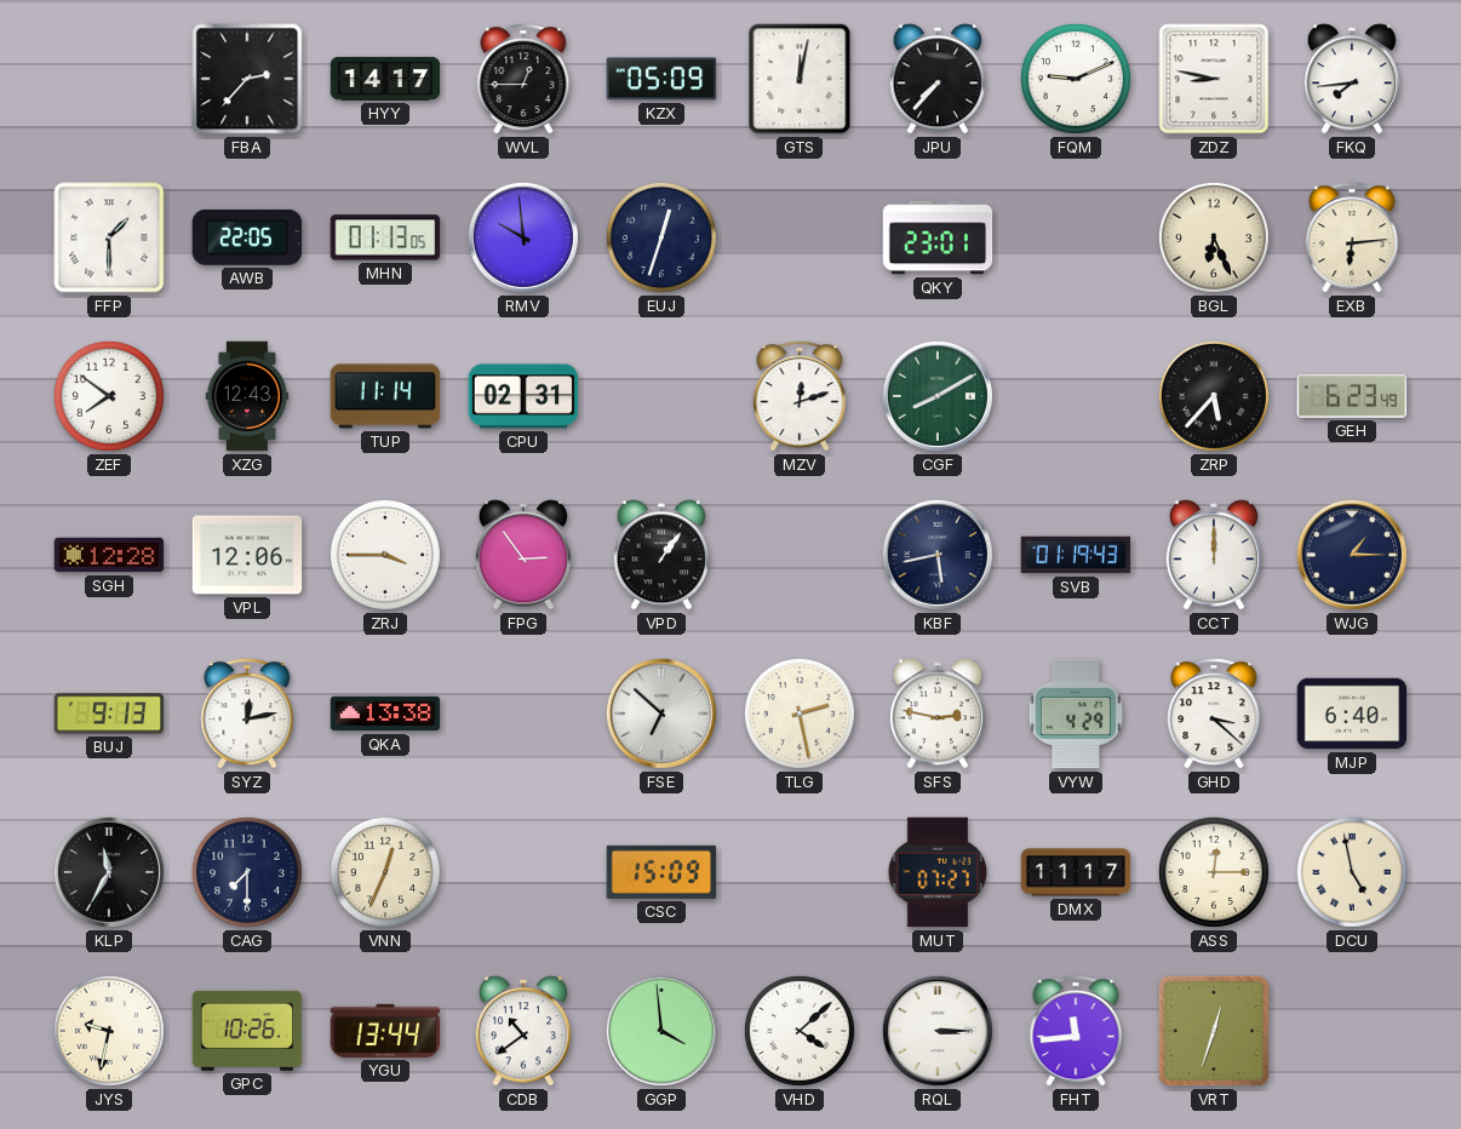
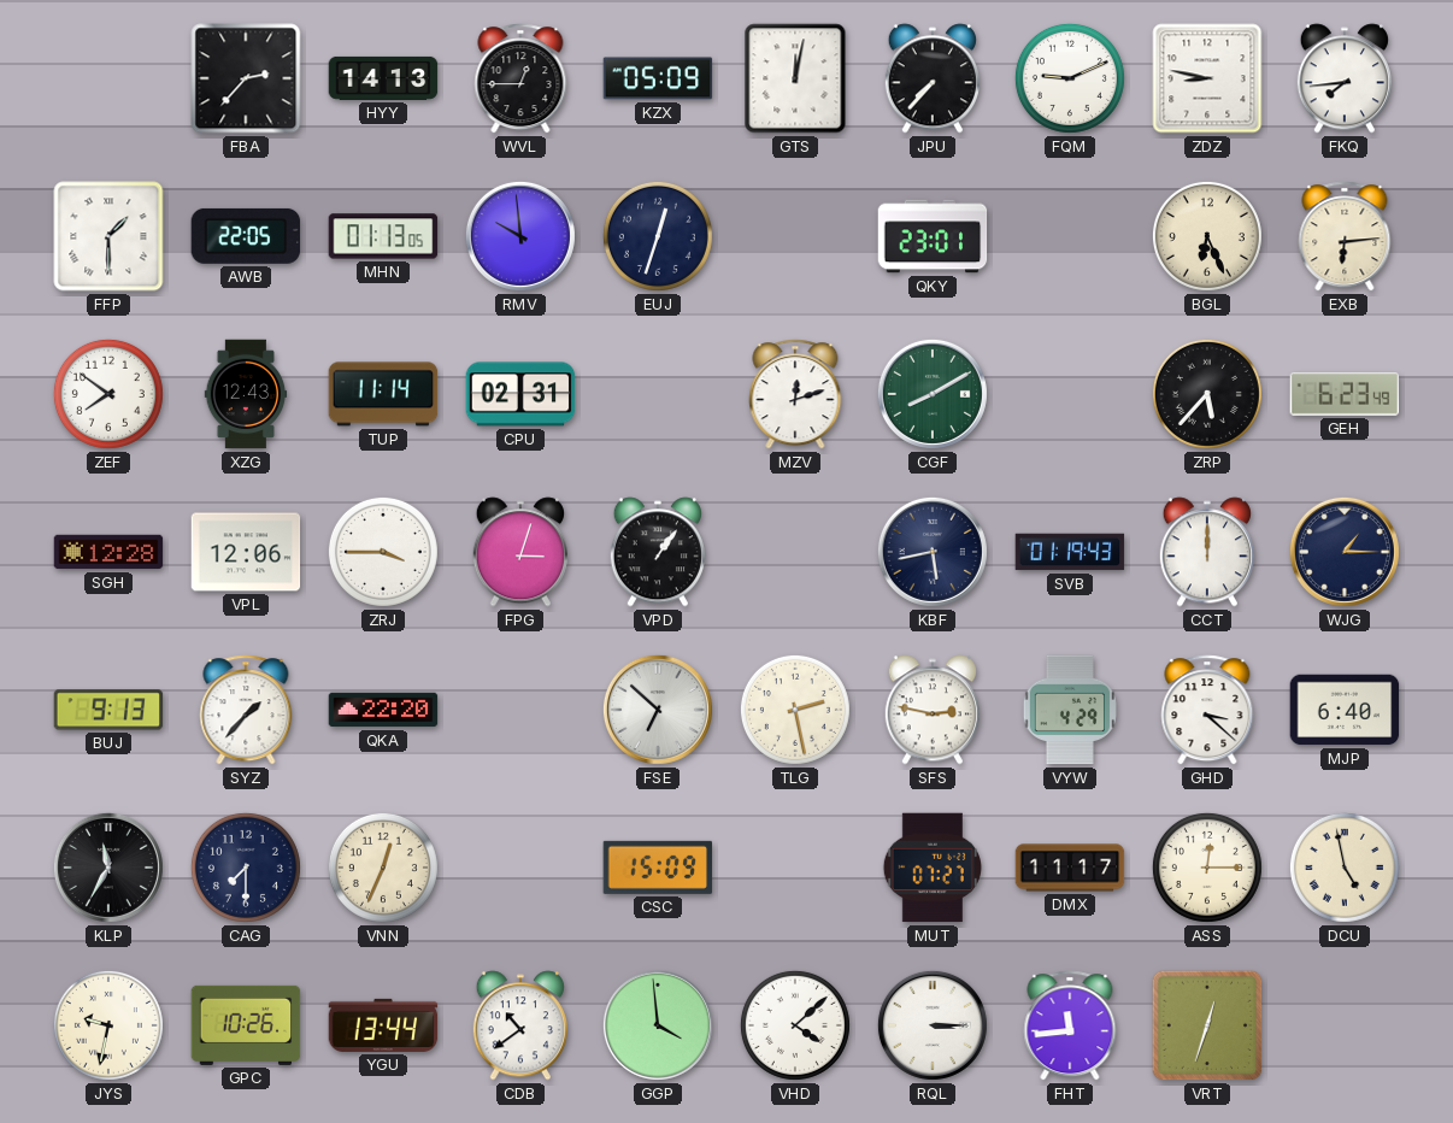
HYY: 14:17 -> 14:13
FPG: 2:54 -> 3:03
SYZ: 12:13 -> 1:37
QKA: 13:38 -> 22:20
